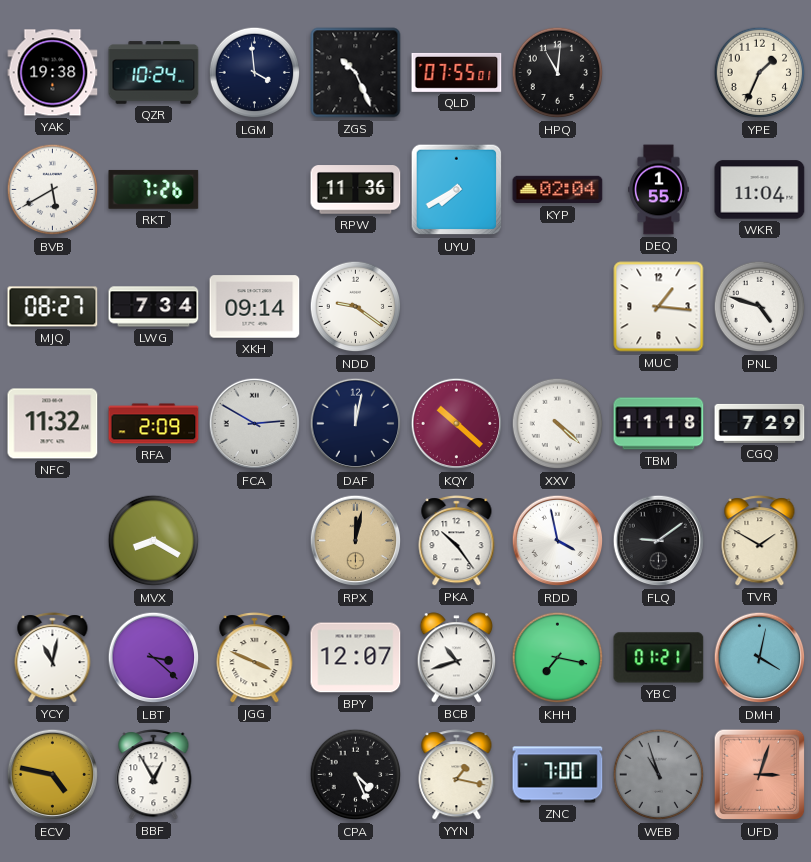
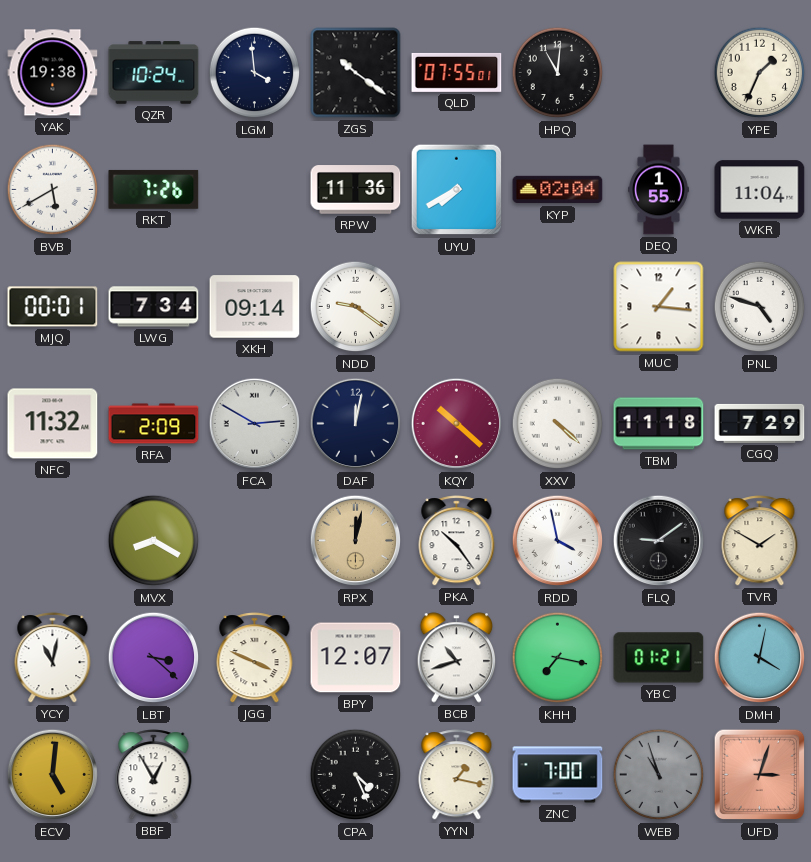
ZGS: 10:26 -> 10:21
MJQ: 08:27 -> 00:01
ECV: 4:47 -> 5:01
